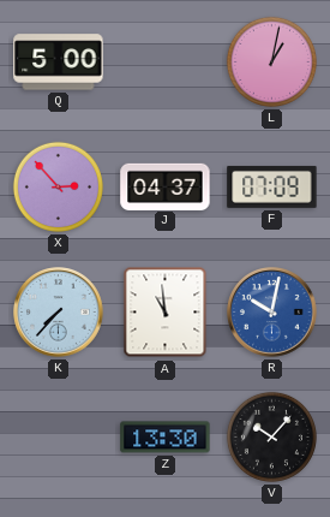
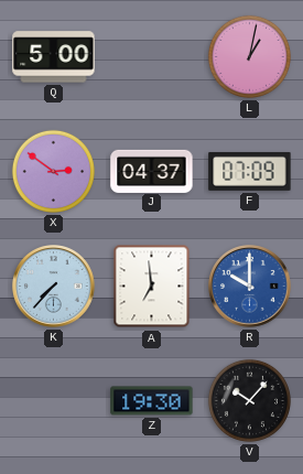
X: 2:53 -> 2:51
A: 10:59 -> 6:59
R: 10:02 -> 10:00
Z: 13:30 -> 19:30
